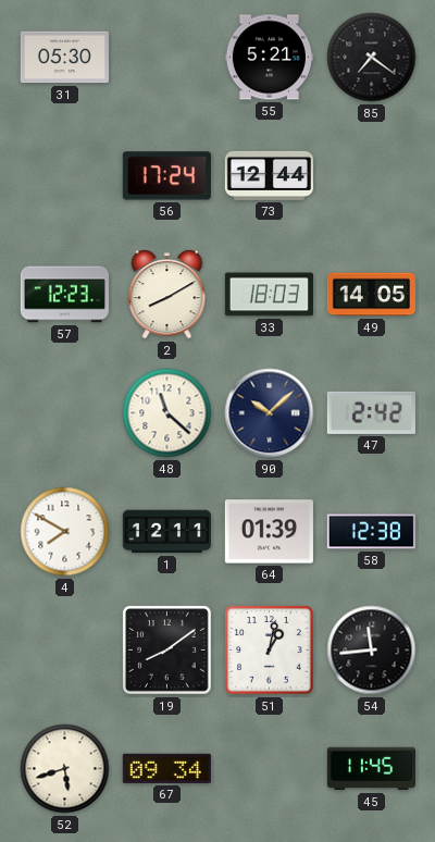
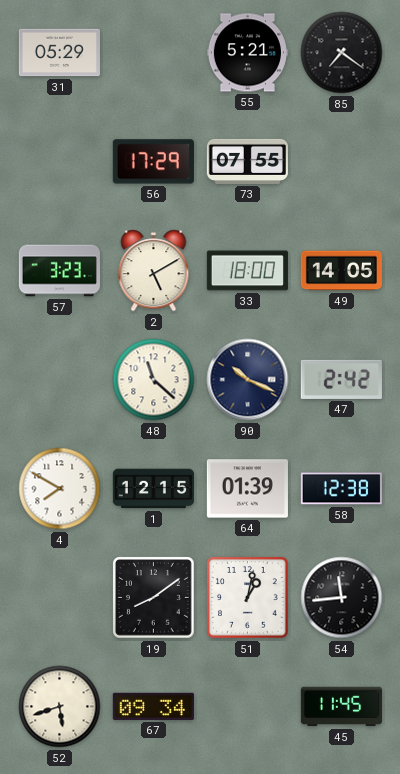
31: 05:30 -> 05:29
56: 17:24 -> 17:29
73: 12:44 -> 07:55
57: 12:23 -> 3:23
2: 8:10 -> 5:10
33: 18:03 -> 18:00
90: 10:08 -> 10:19
1: 12:11 -> 12:15
